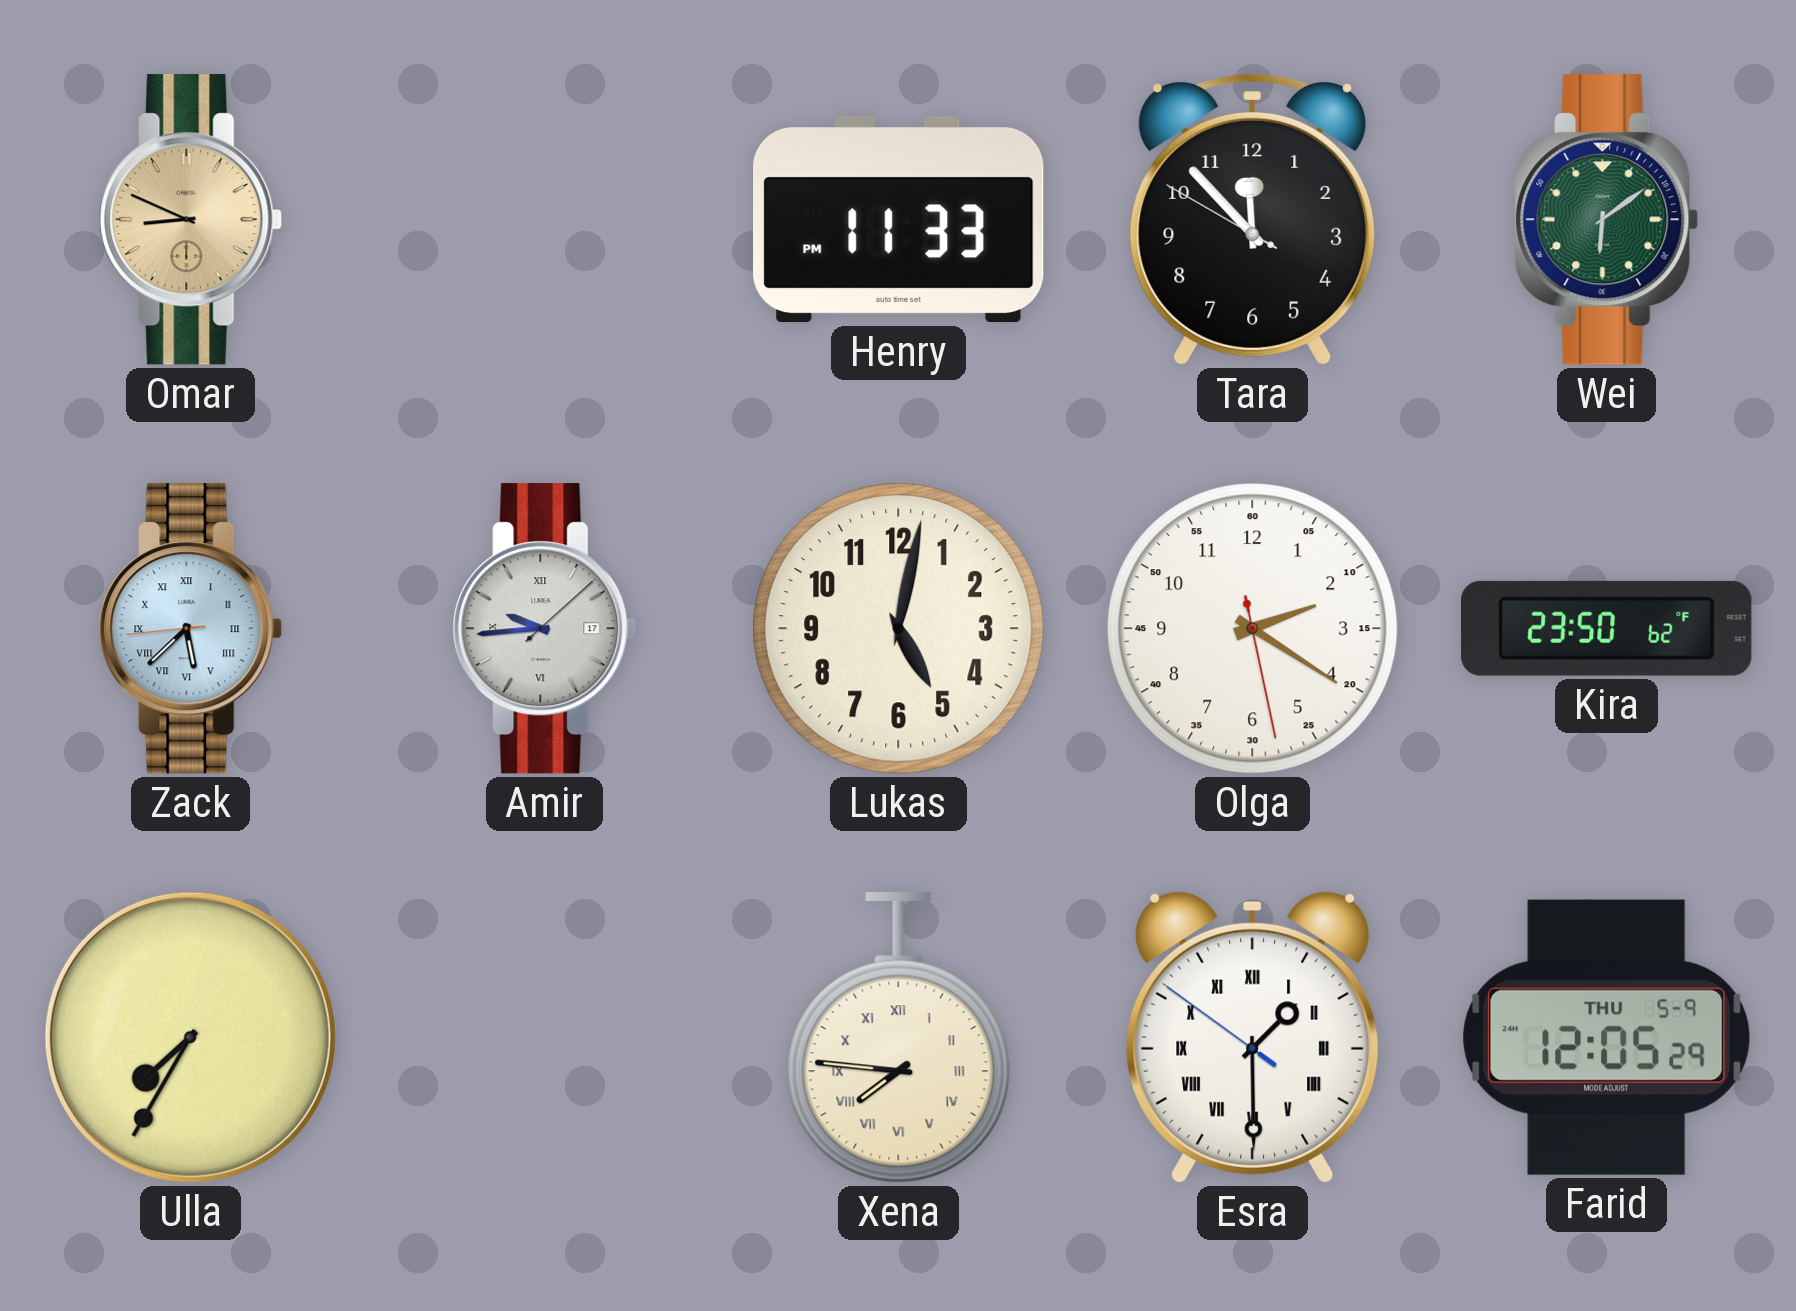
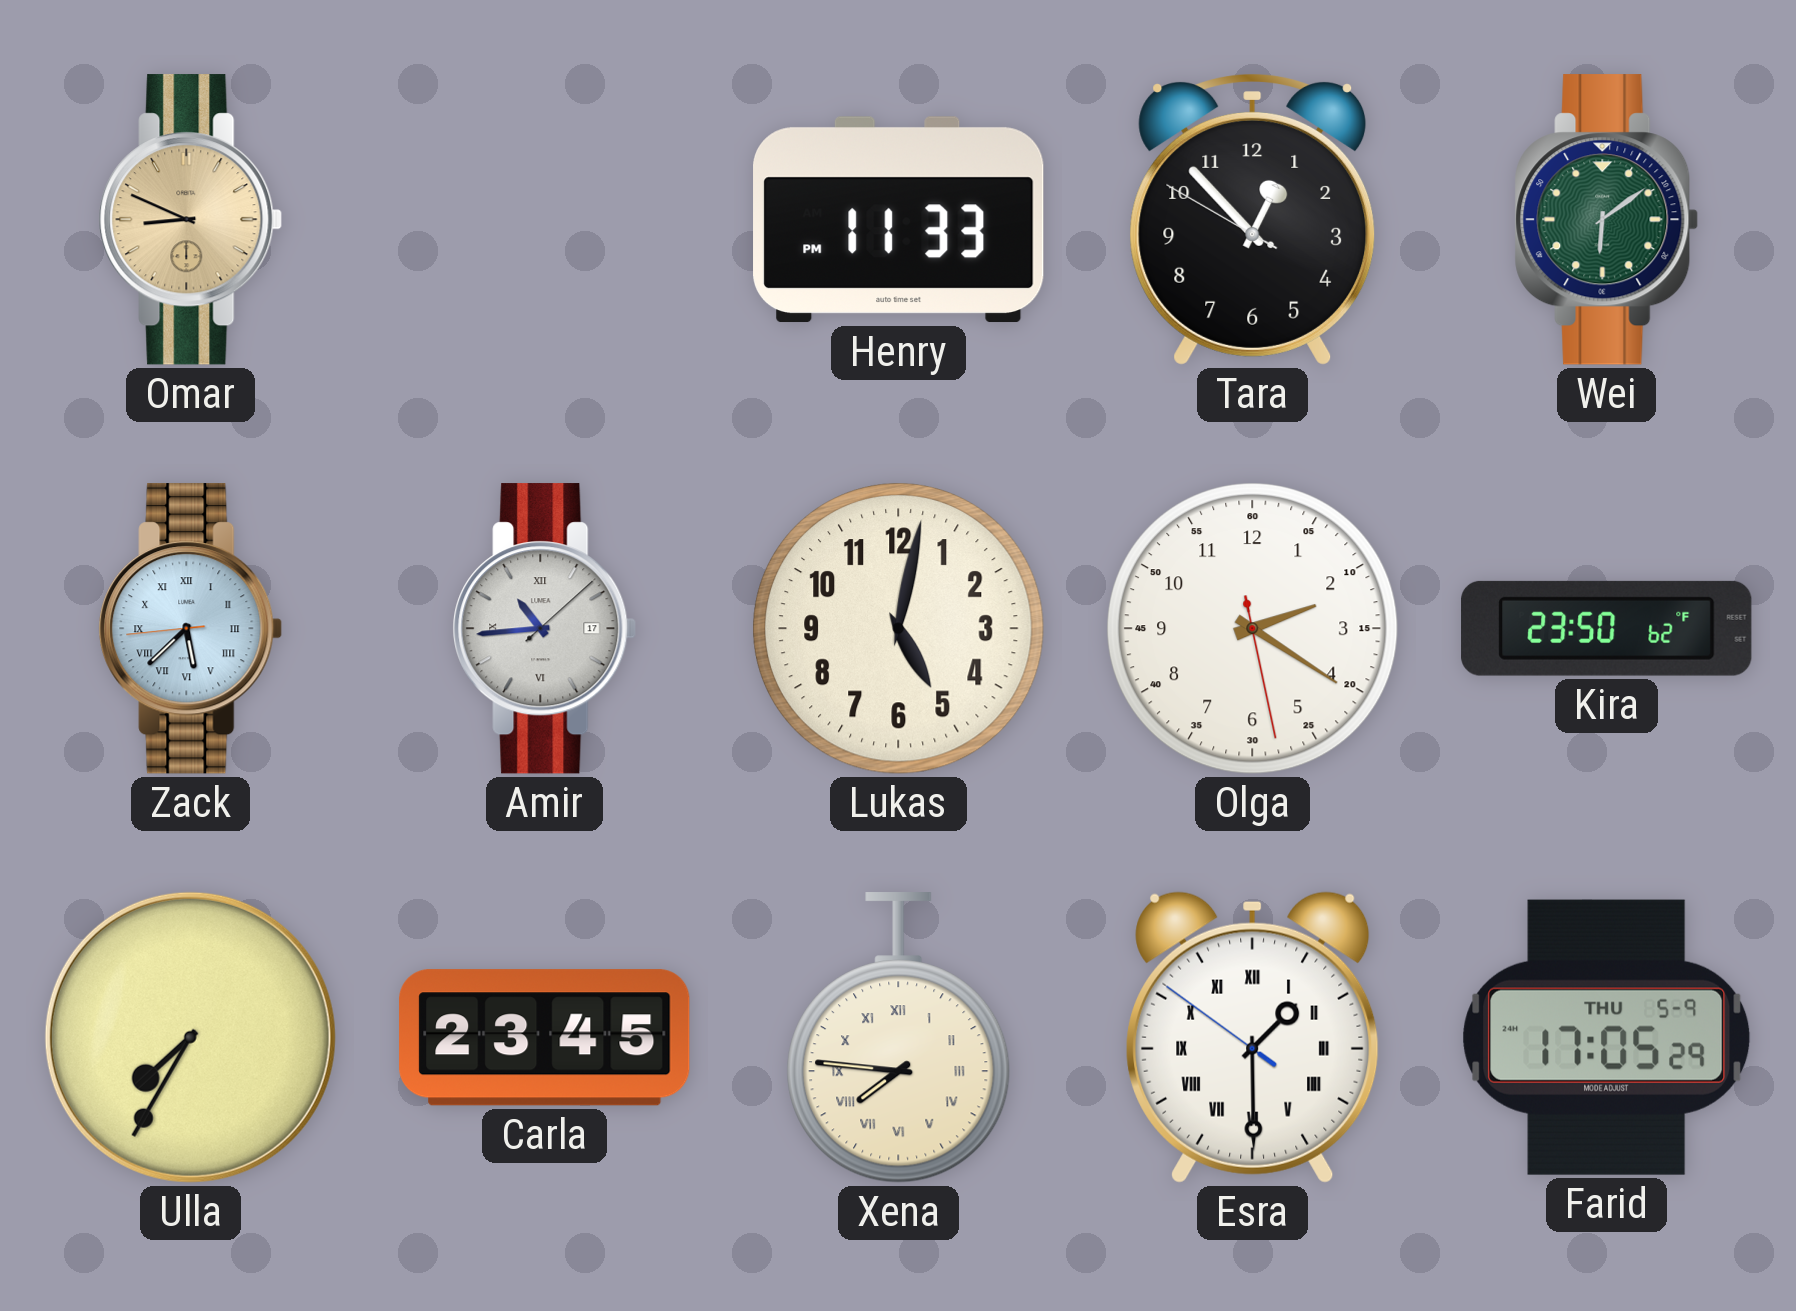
Tara: 11:52 -> 12:52
Amir: 9:44 -> 10:44
Carla: none -> 23:45
Farid: 12:05 -> 17:05
